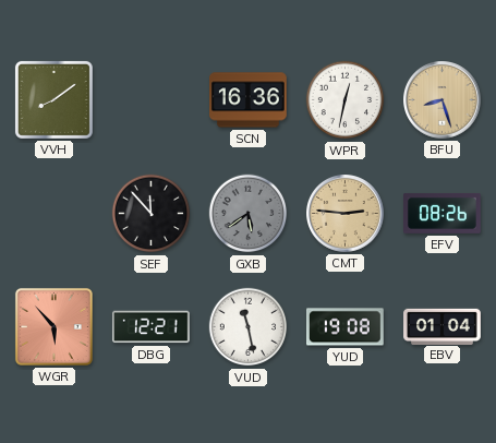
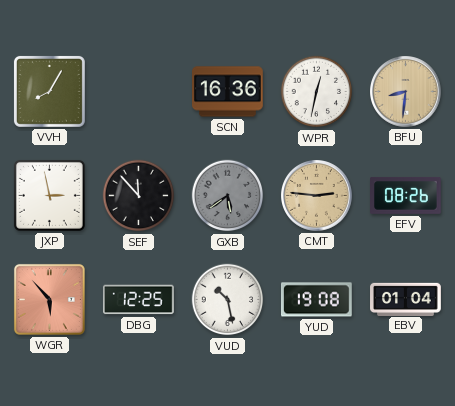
VVH: 8:09 -> 8:05
BFU: 8:27 -> 8:31
JXP: none -> 2:58
DBG: 12:21 -> 12:25
VUD: 11:28 -> 10:28
